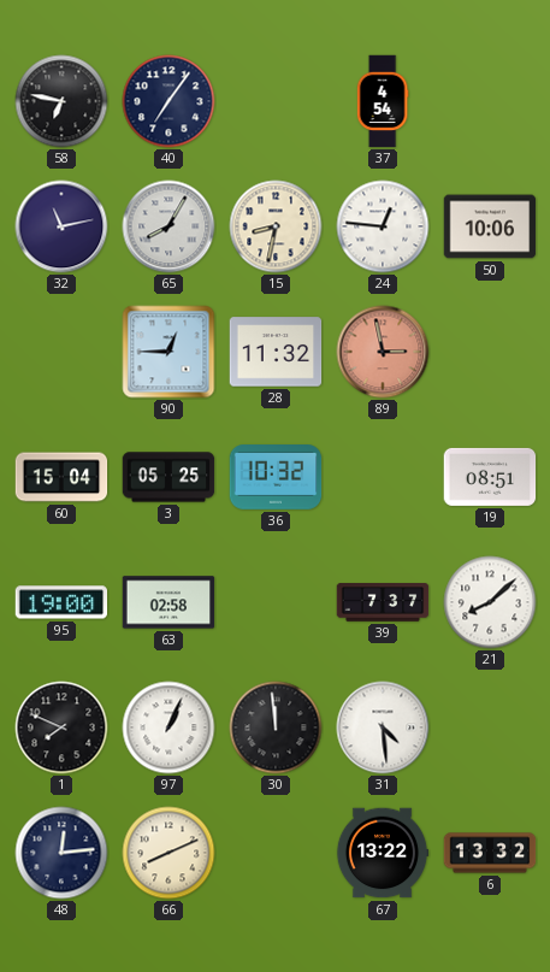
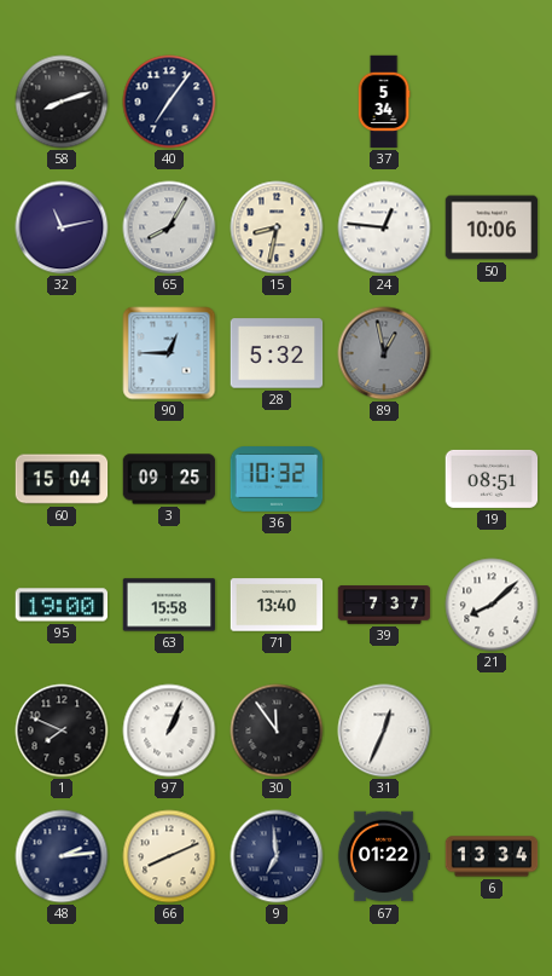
58: 6:47 -> 8:12
37: 4:54 -> 5:34
28: 11:32 -> 5:32
89: 2:58 -> 12:58
89 dial: salmon -> grey
3: 05:25 -> 09:25
63: 02:58 -> 15:58
71: none -> 13:40
30: 11:59 -> 11:54
31: 4:29 -> 12:34
48: 12:14 -> 2:14
9: none -> 6:59
67: 13:22 -> 01:22
6: 13:32 -> 13:34
